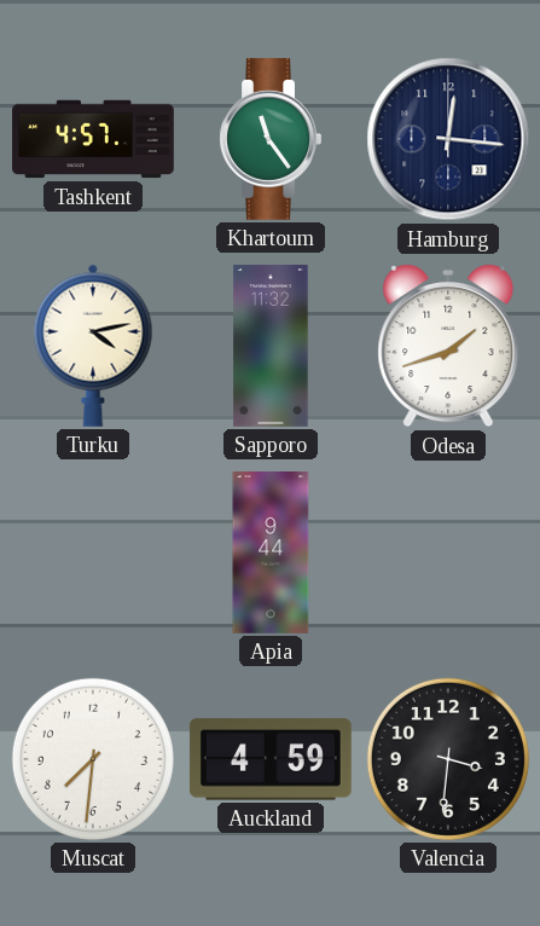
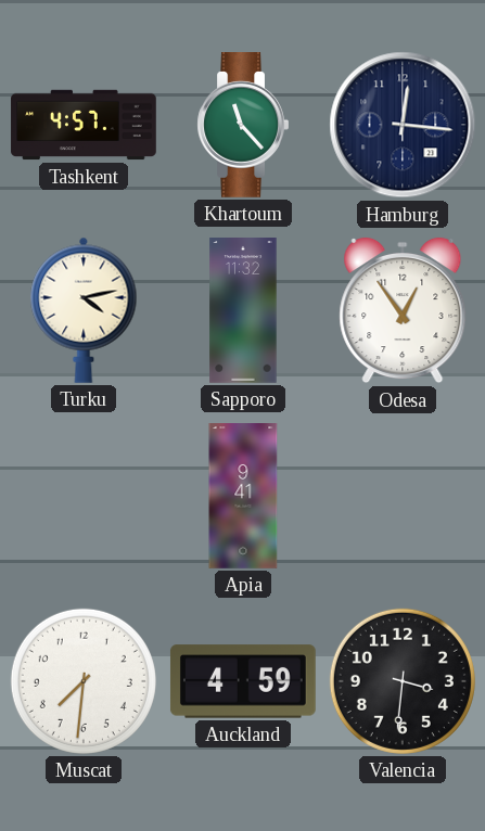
Khartoum: 11:24 -> 11:23
Odesa: 1:42 -> 12:54
Apia: 9:44 -> 9:41
